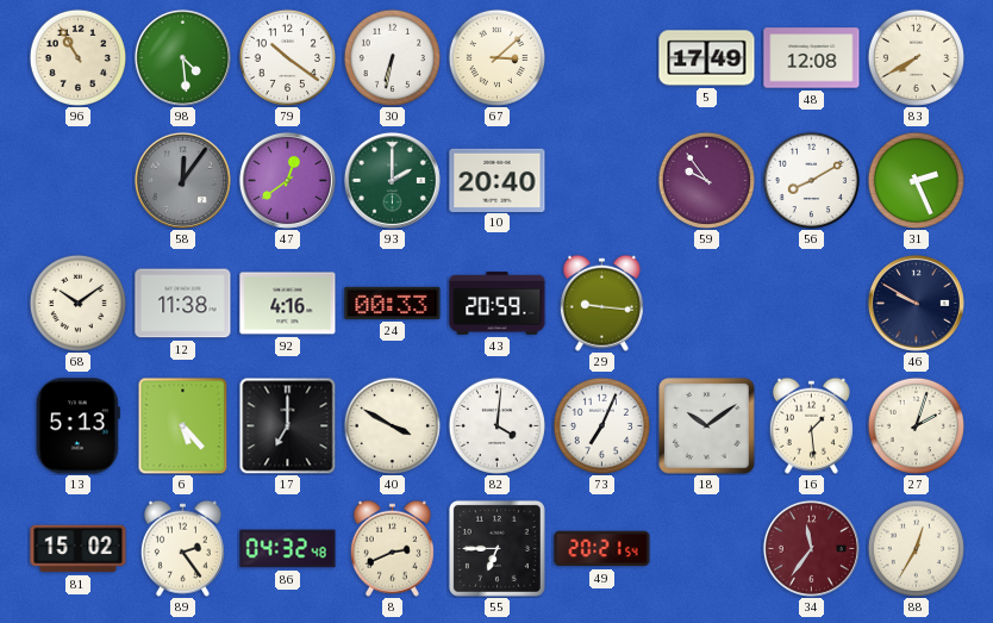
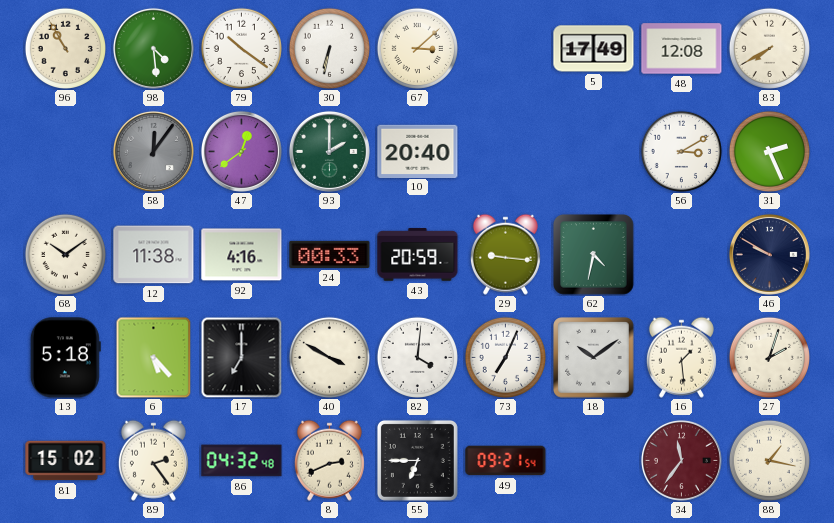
59: 9:54 -> none
56: 8:10 -> 3:10
62: none -> 4:32
13: 5:13 -> 5:18
49: 20:21 -> 09:21
88: 12:35 -> 1:17
